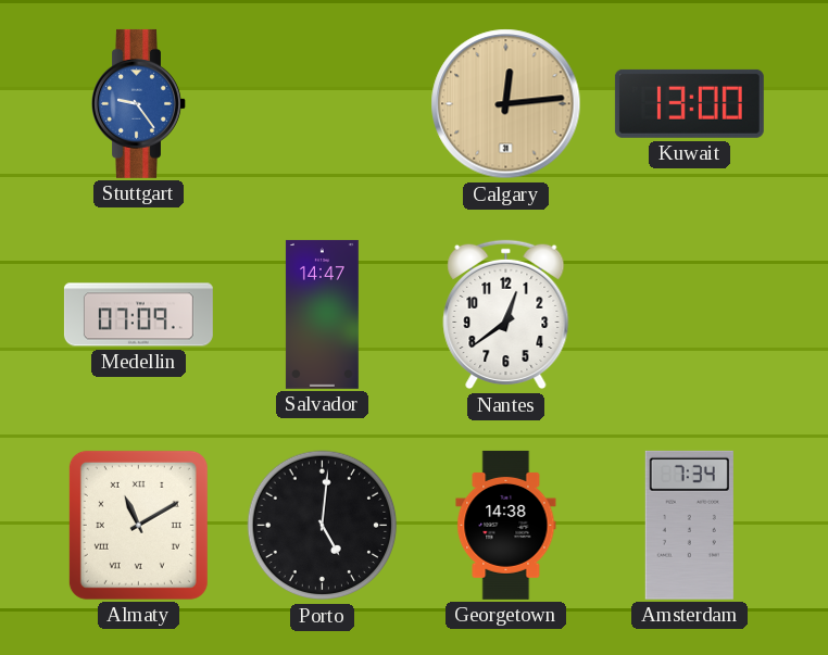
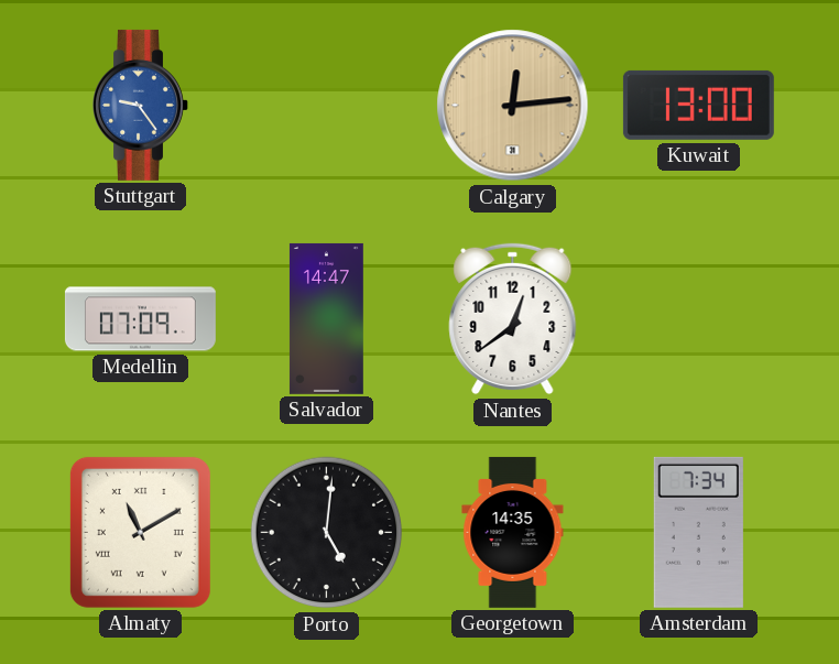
Georgetown: 14:38 -> 14:35
